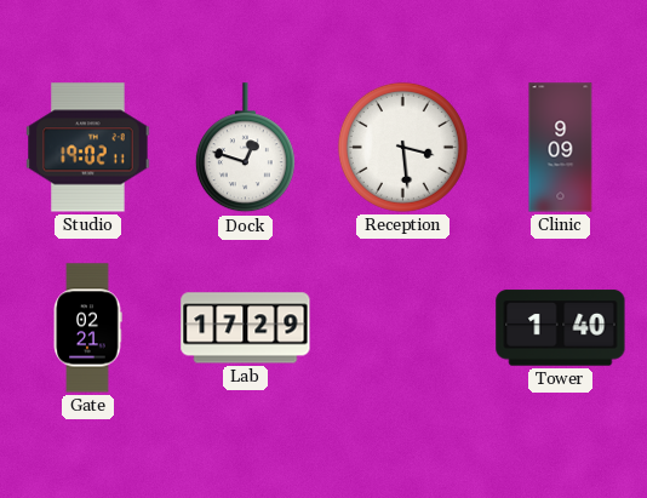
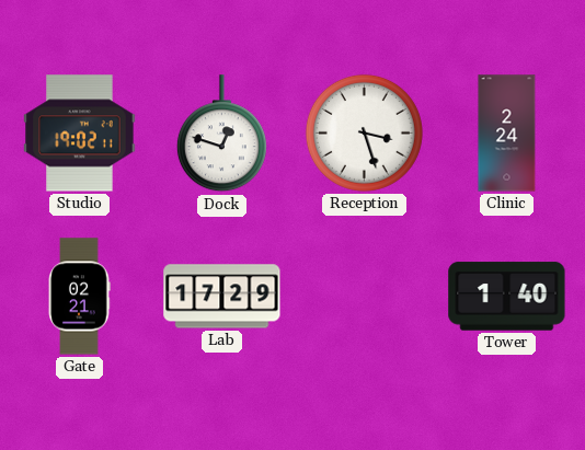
Reception: 3:29 -> 3:27
Clinic: 9:09 -> 2:24
